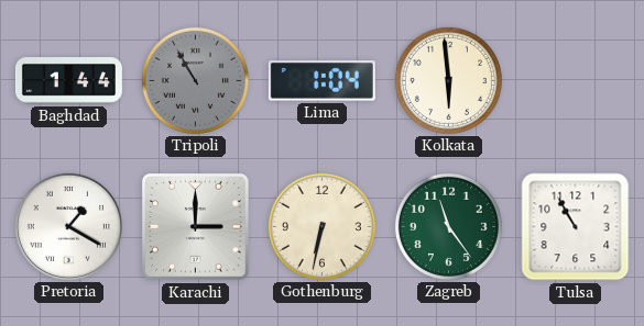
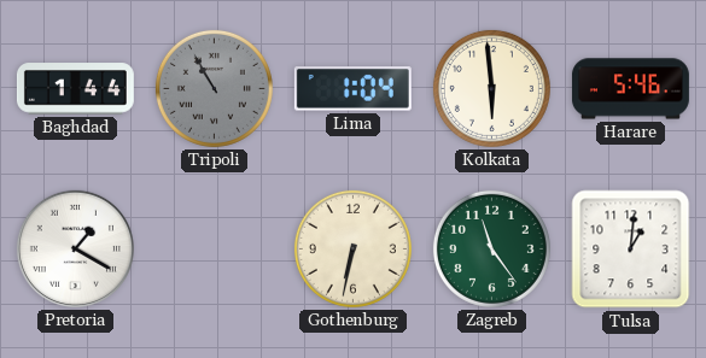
Harare: none -> 5:46
Karachi: 3:00 -> none
Tulsa: 10:55 -> 1:01
